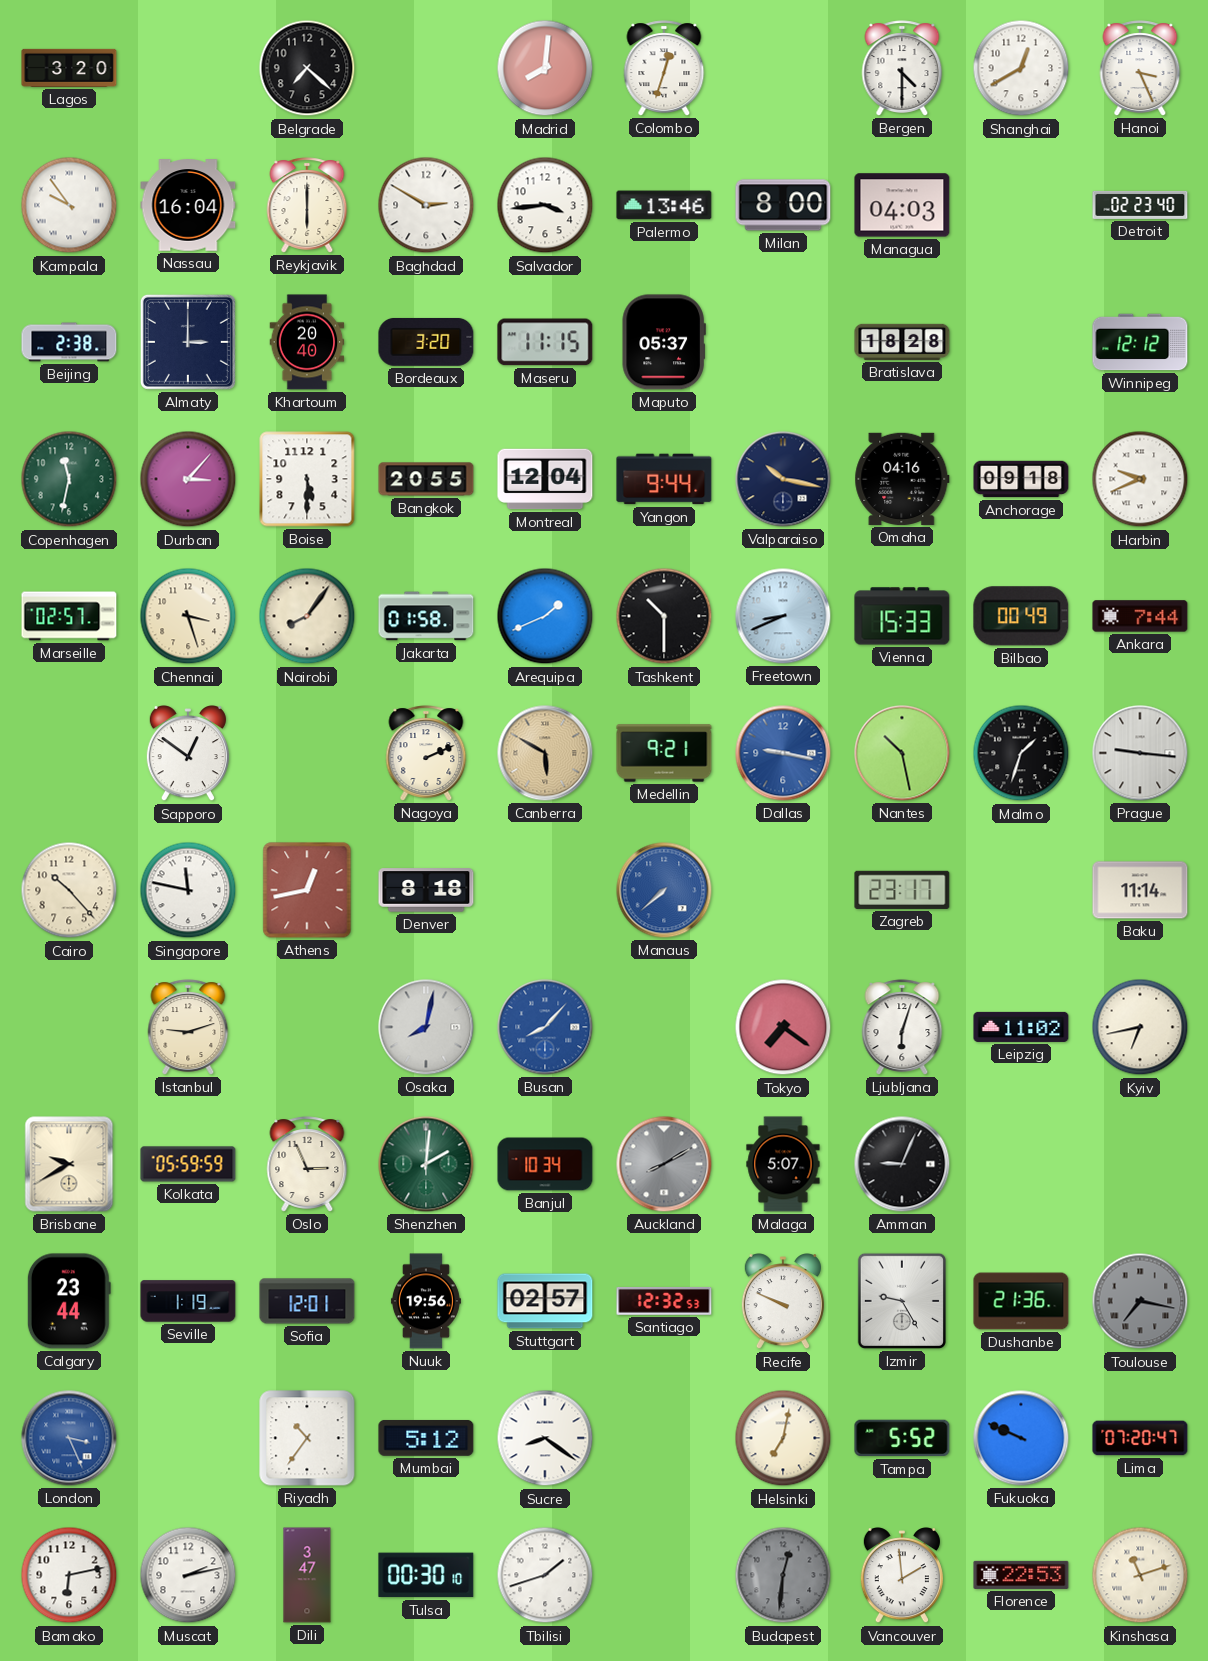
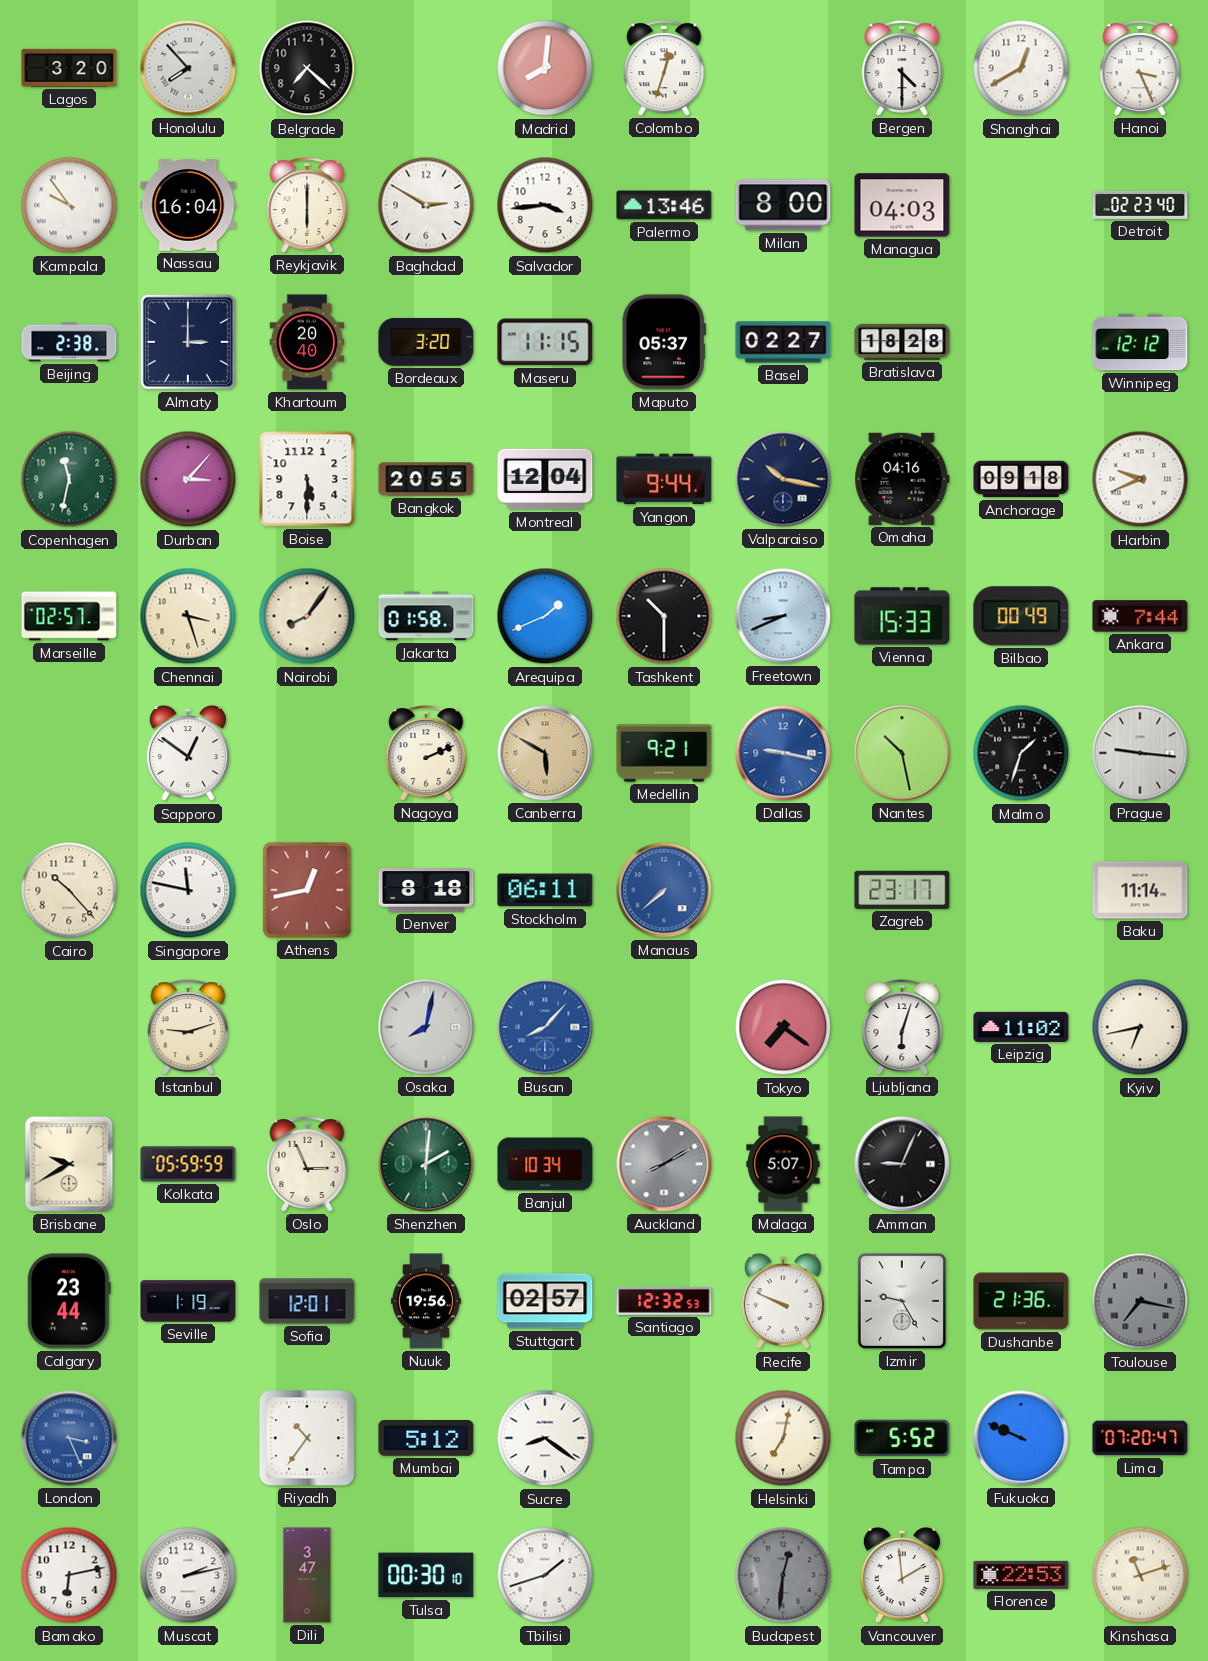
Honolulu: none -> 7:53
Basel: none -> 02:27
Stockholm: none -> 06:11
